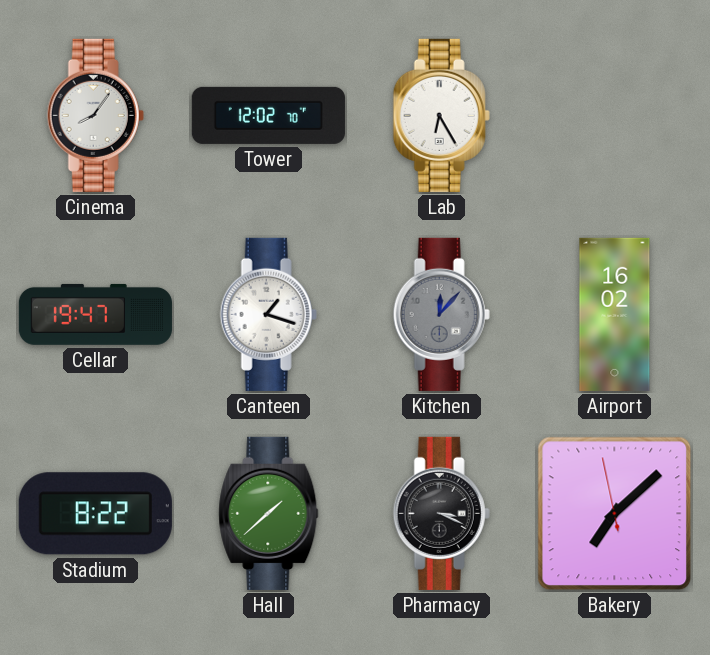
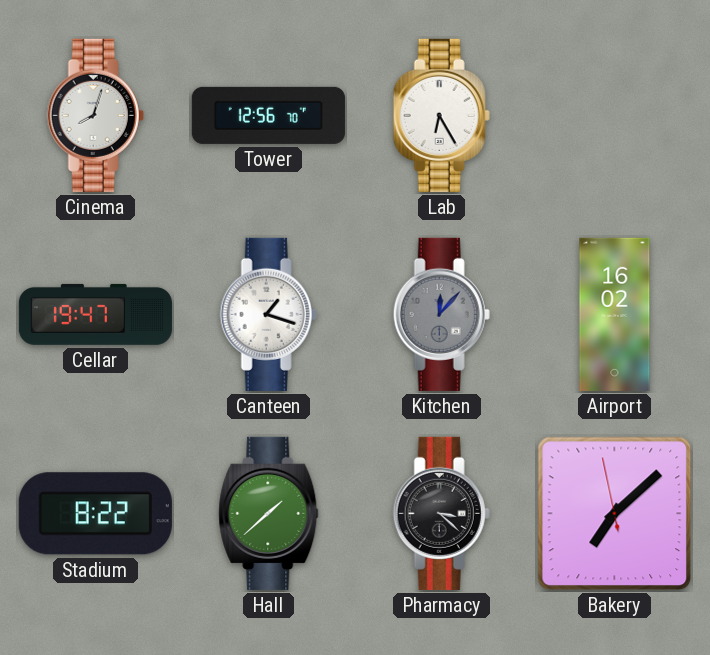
Cinema: 8:06 -> 8:03
Tower: 12:02 -> 12:56
Pharmacy: 3:19 -> 3:22
